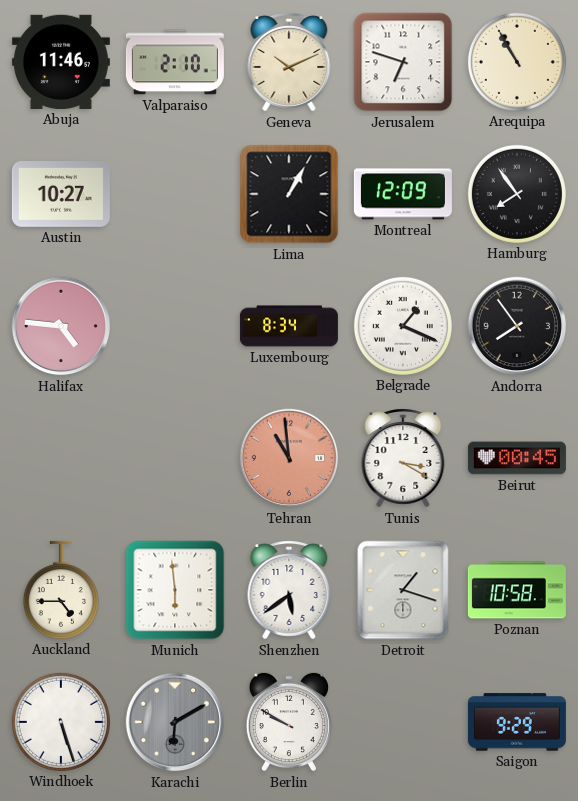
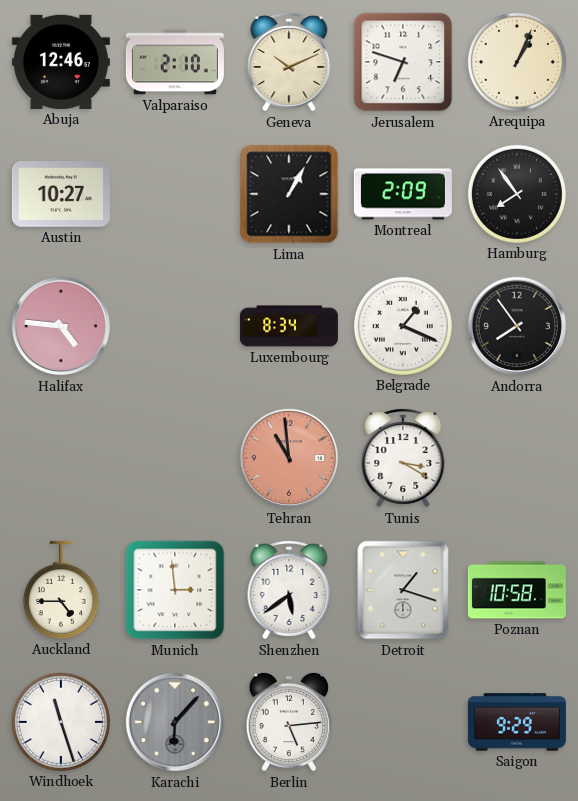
Abuja: 11:46 -> 12:46
Arequipa: 10:55 -> 1:04
Montreal: 12:09 -> 2:09
Beirut: 00:45 -> none
Munich: 5:59 -> 2:59
Windhoek: 5:27 -> 11:27
Karachi: 6:10 -> 6:07
Berlin: 9:50 -> 5:14
